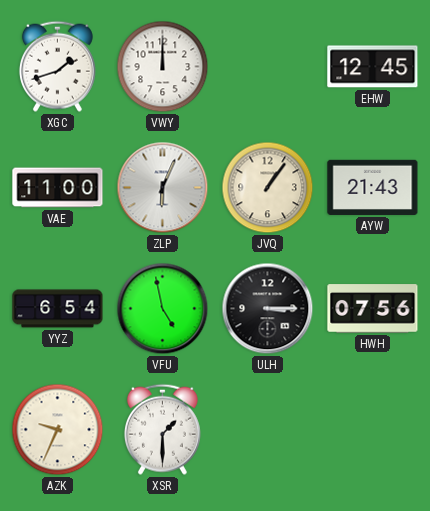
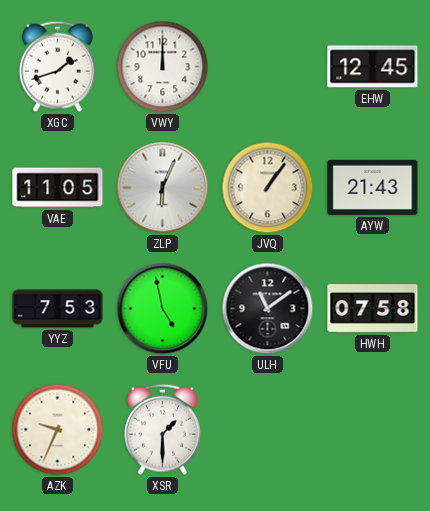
VAE: 11:00 -> 11:05
YYZ: 6:54 -> 7:53
ULH: 3:15 -> 11:09
HWH: 07:56 -> 07:58
